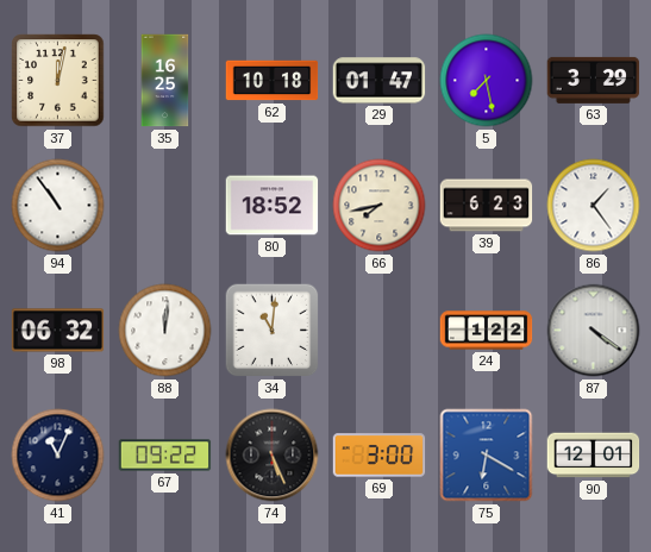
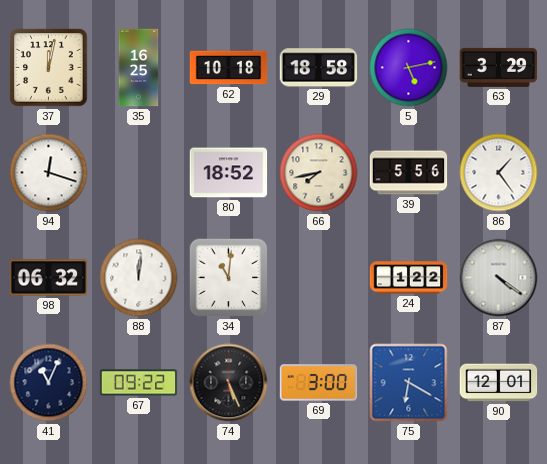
29: 01:47 -> 18:58
5: 7:28 -> 5:13
94: 10:54 -> 12:18
39: 6:23 -> 5:56
